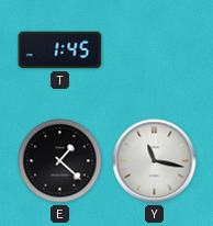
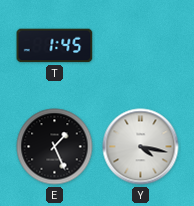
E: 1:22 -> 1:26
Y: 11:17 -> 4:17
